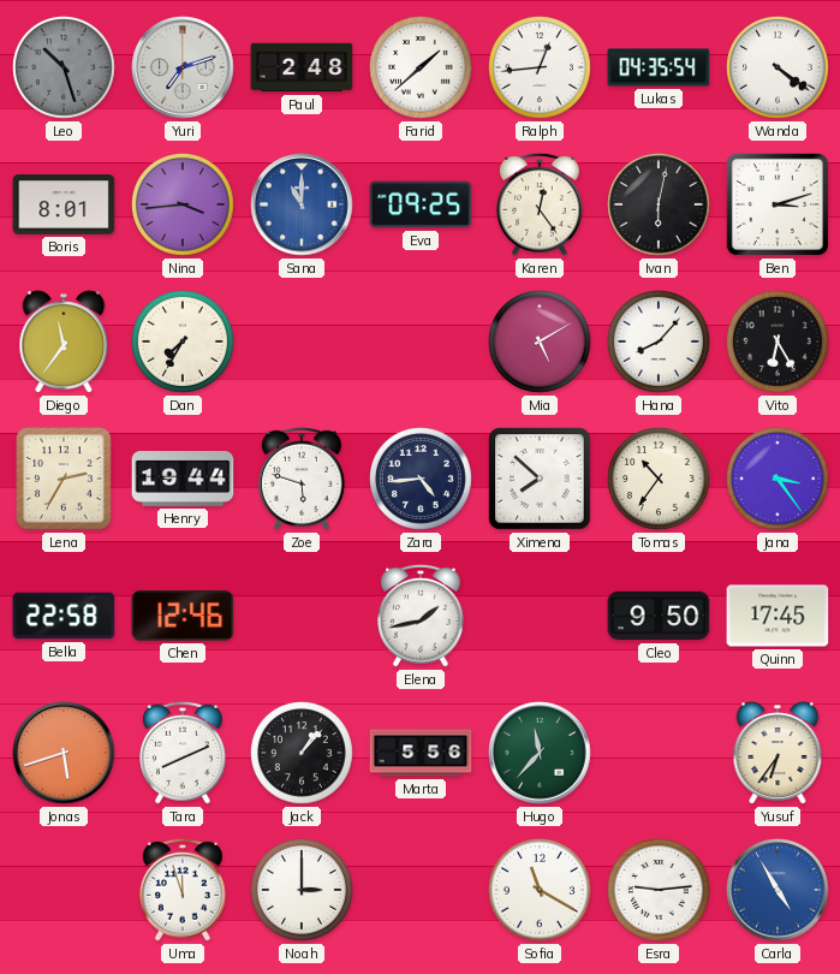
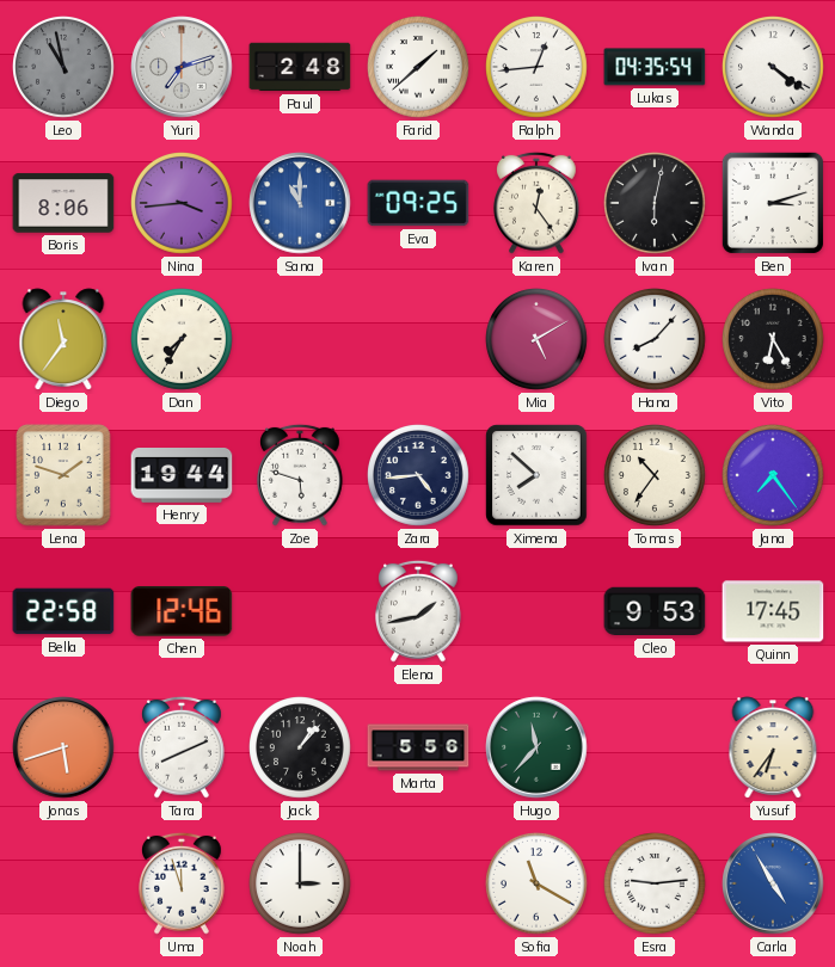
Leo: 10:27 -> 10:58
Boris: 8:01 -> 8:06
Lena: 2:35 -> 1:48
Jana: 3:24 -> 7:24
Cleo: 9:50 -> 9:53
